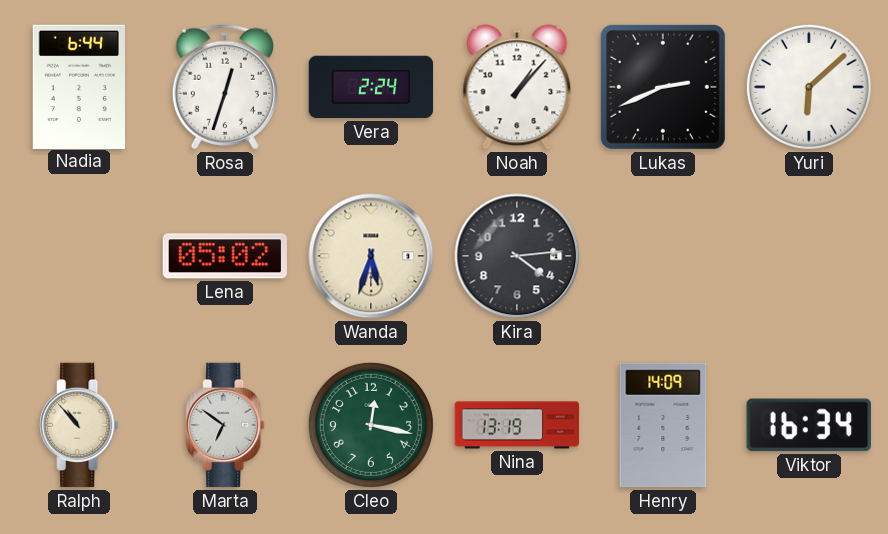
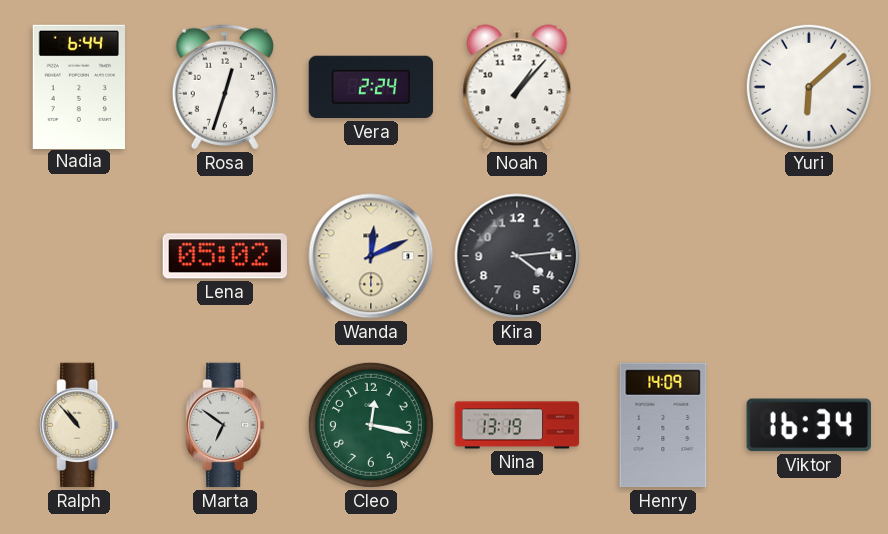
Lukas: 2:41 -> none
Wanda: 5:33 -> 12:11
